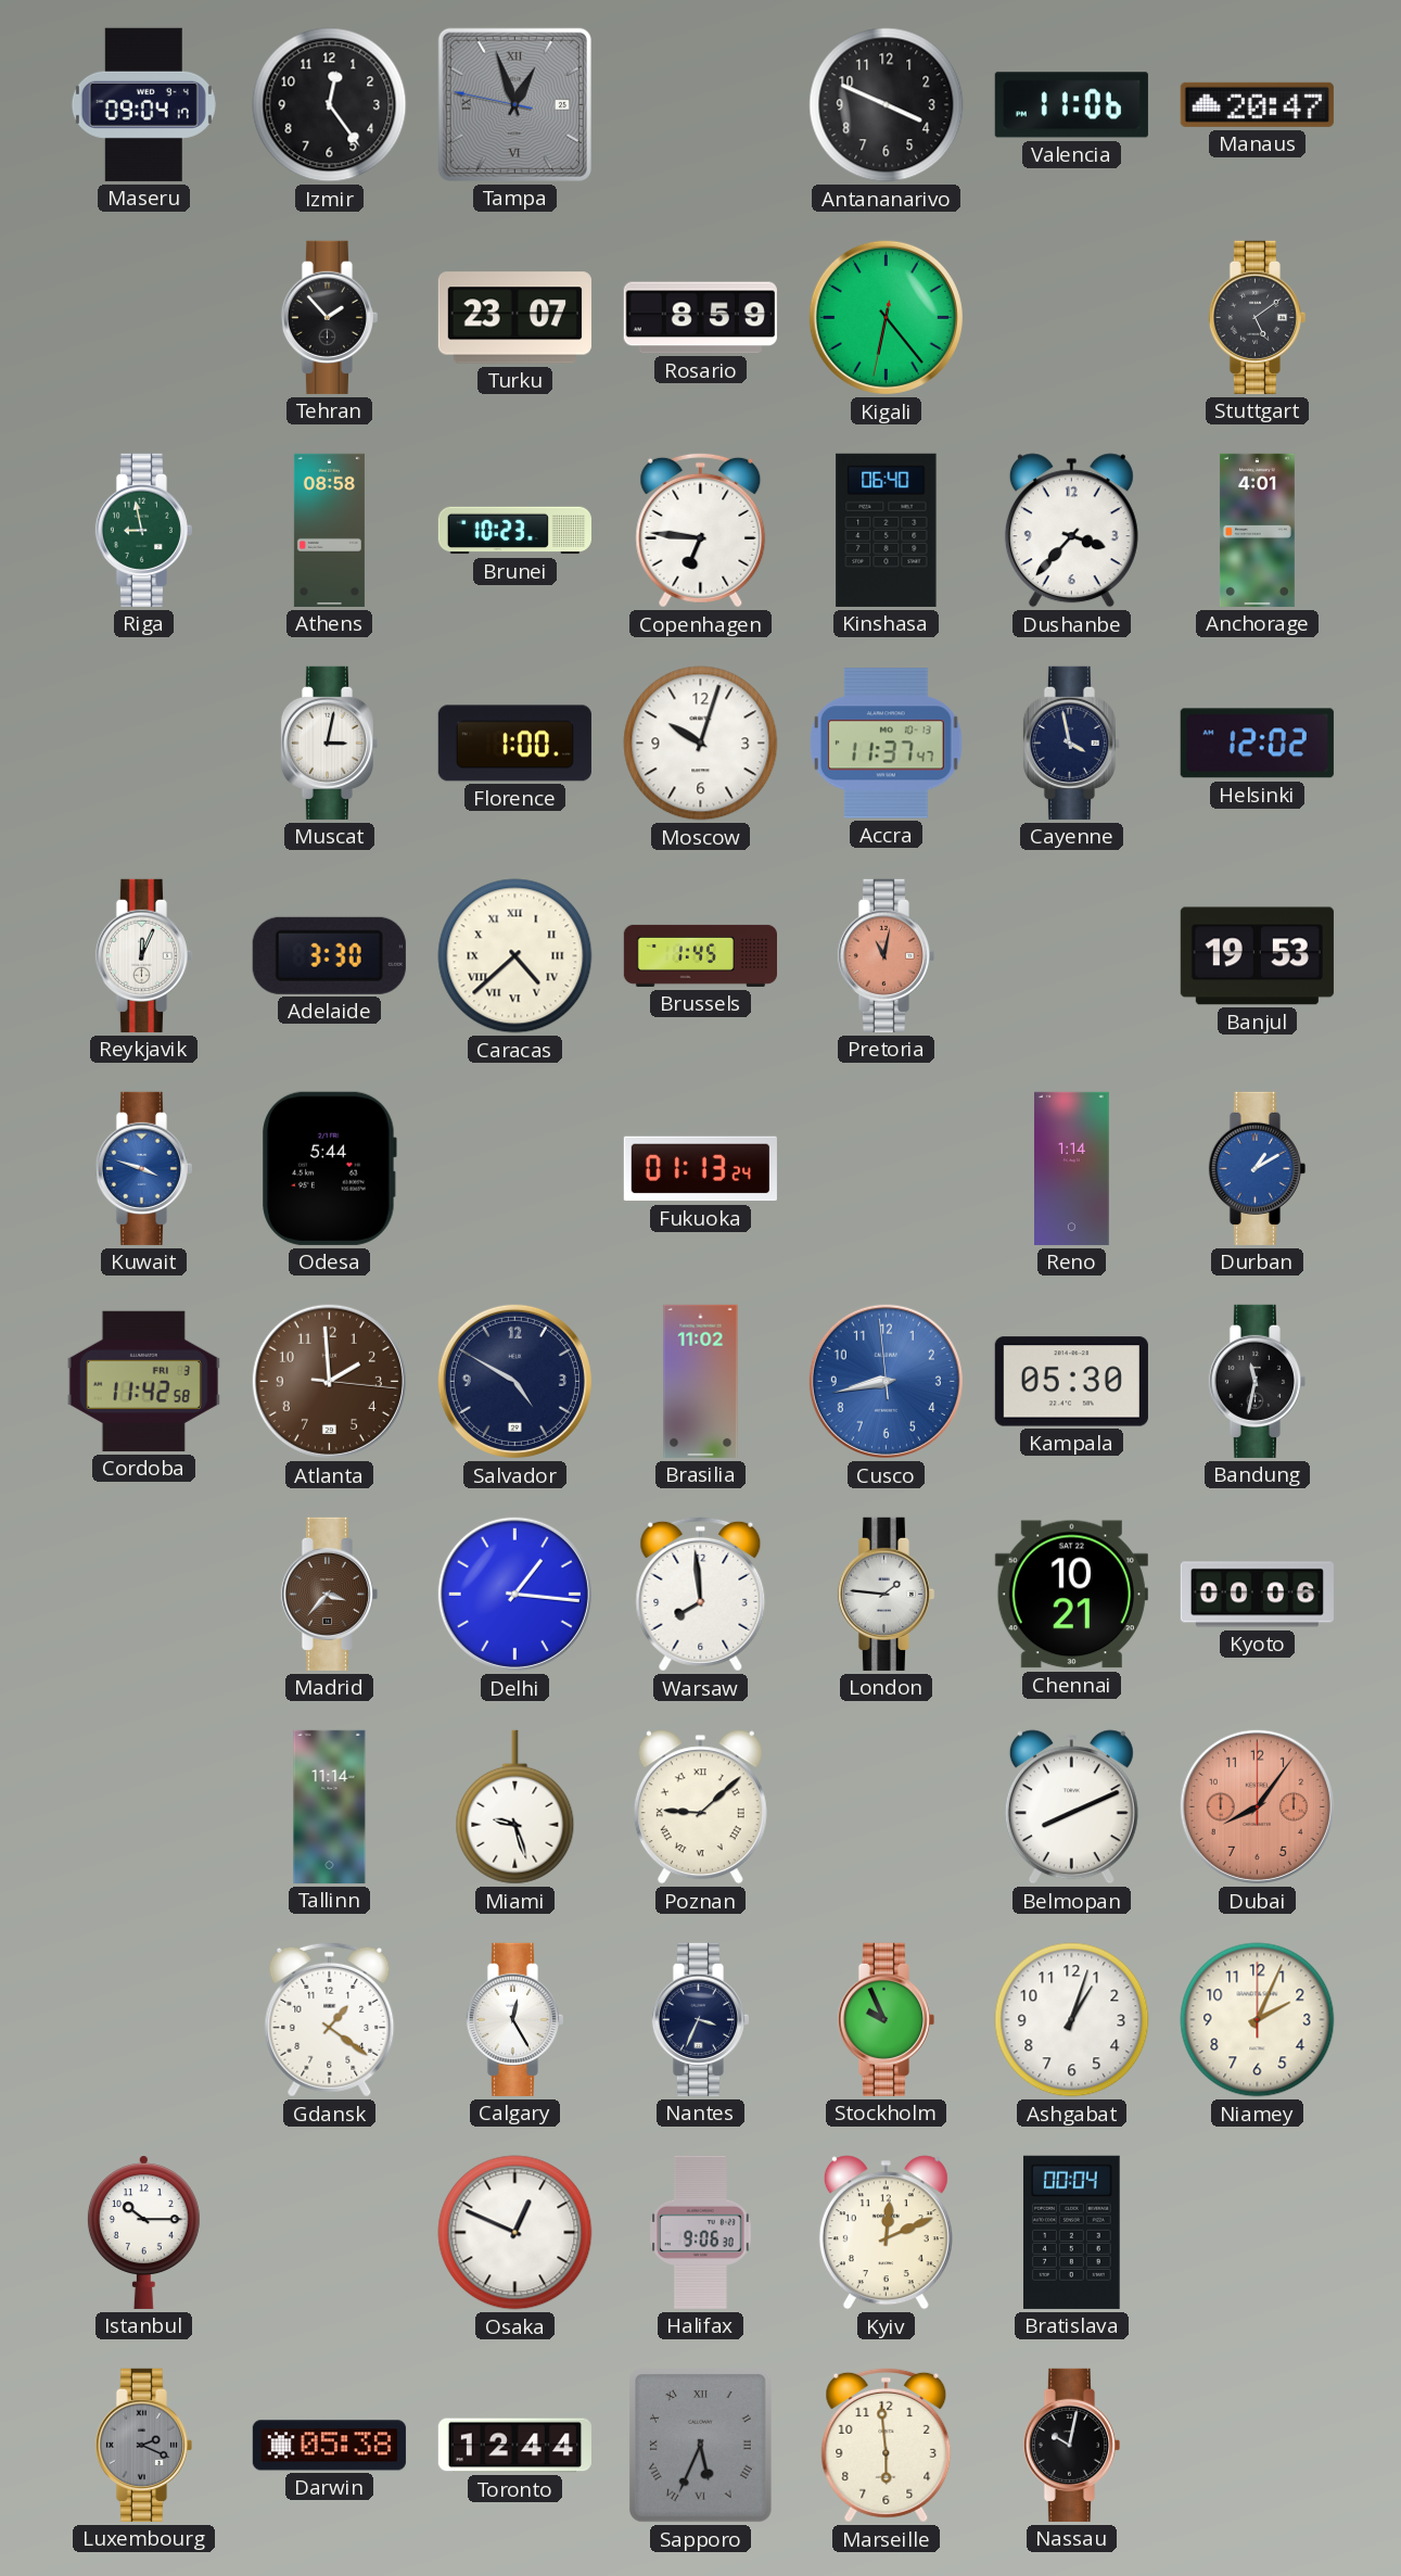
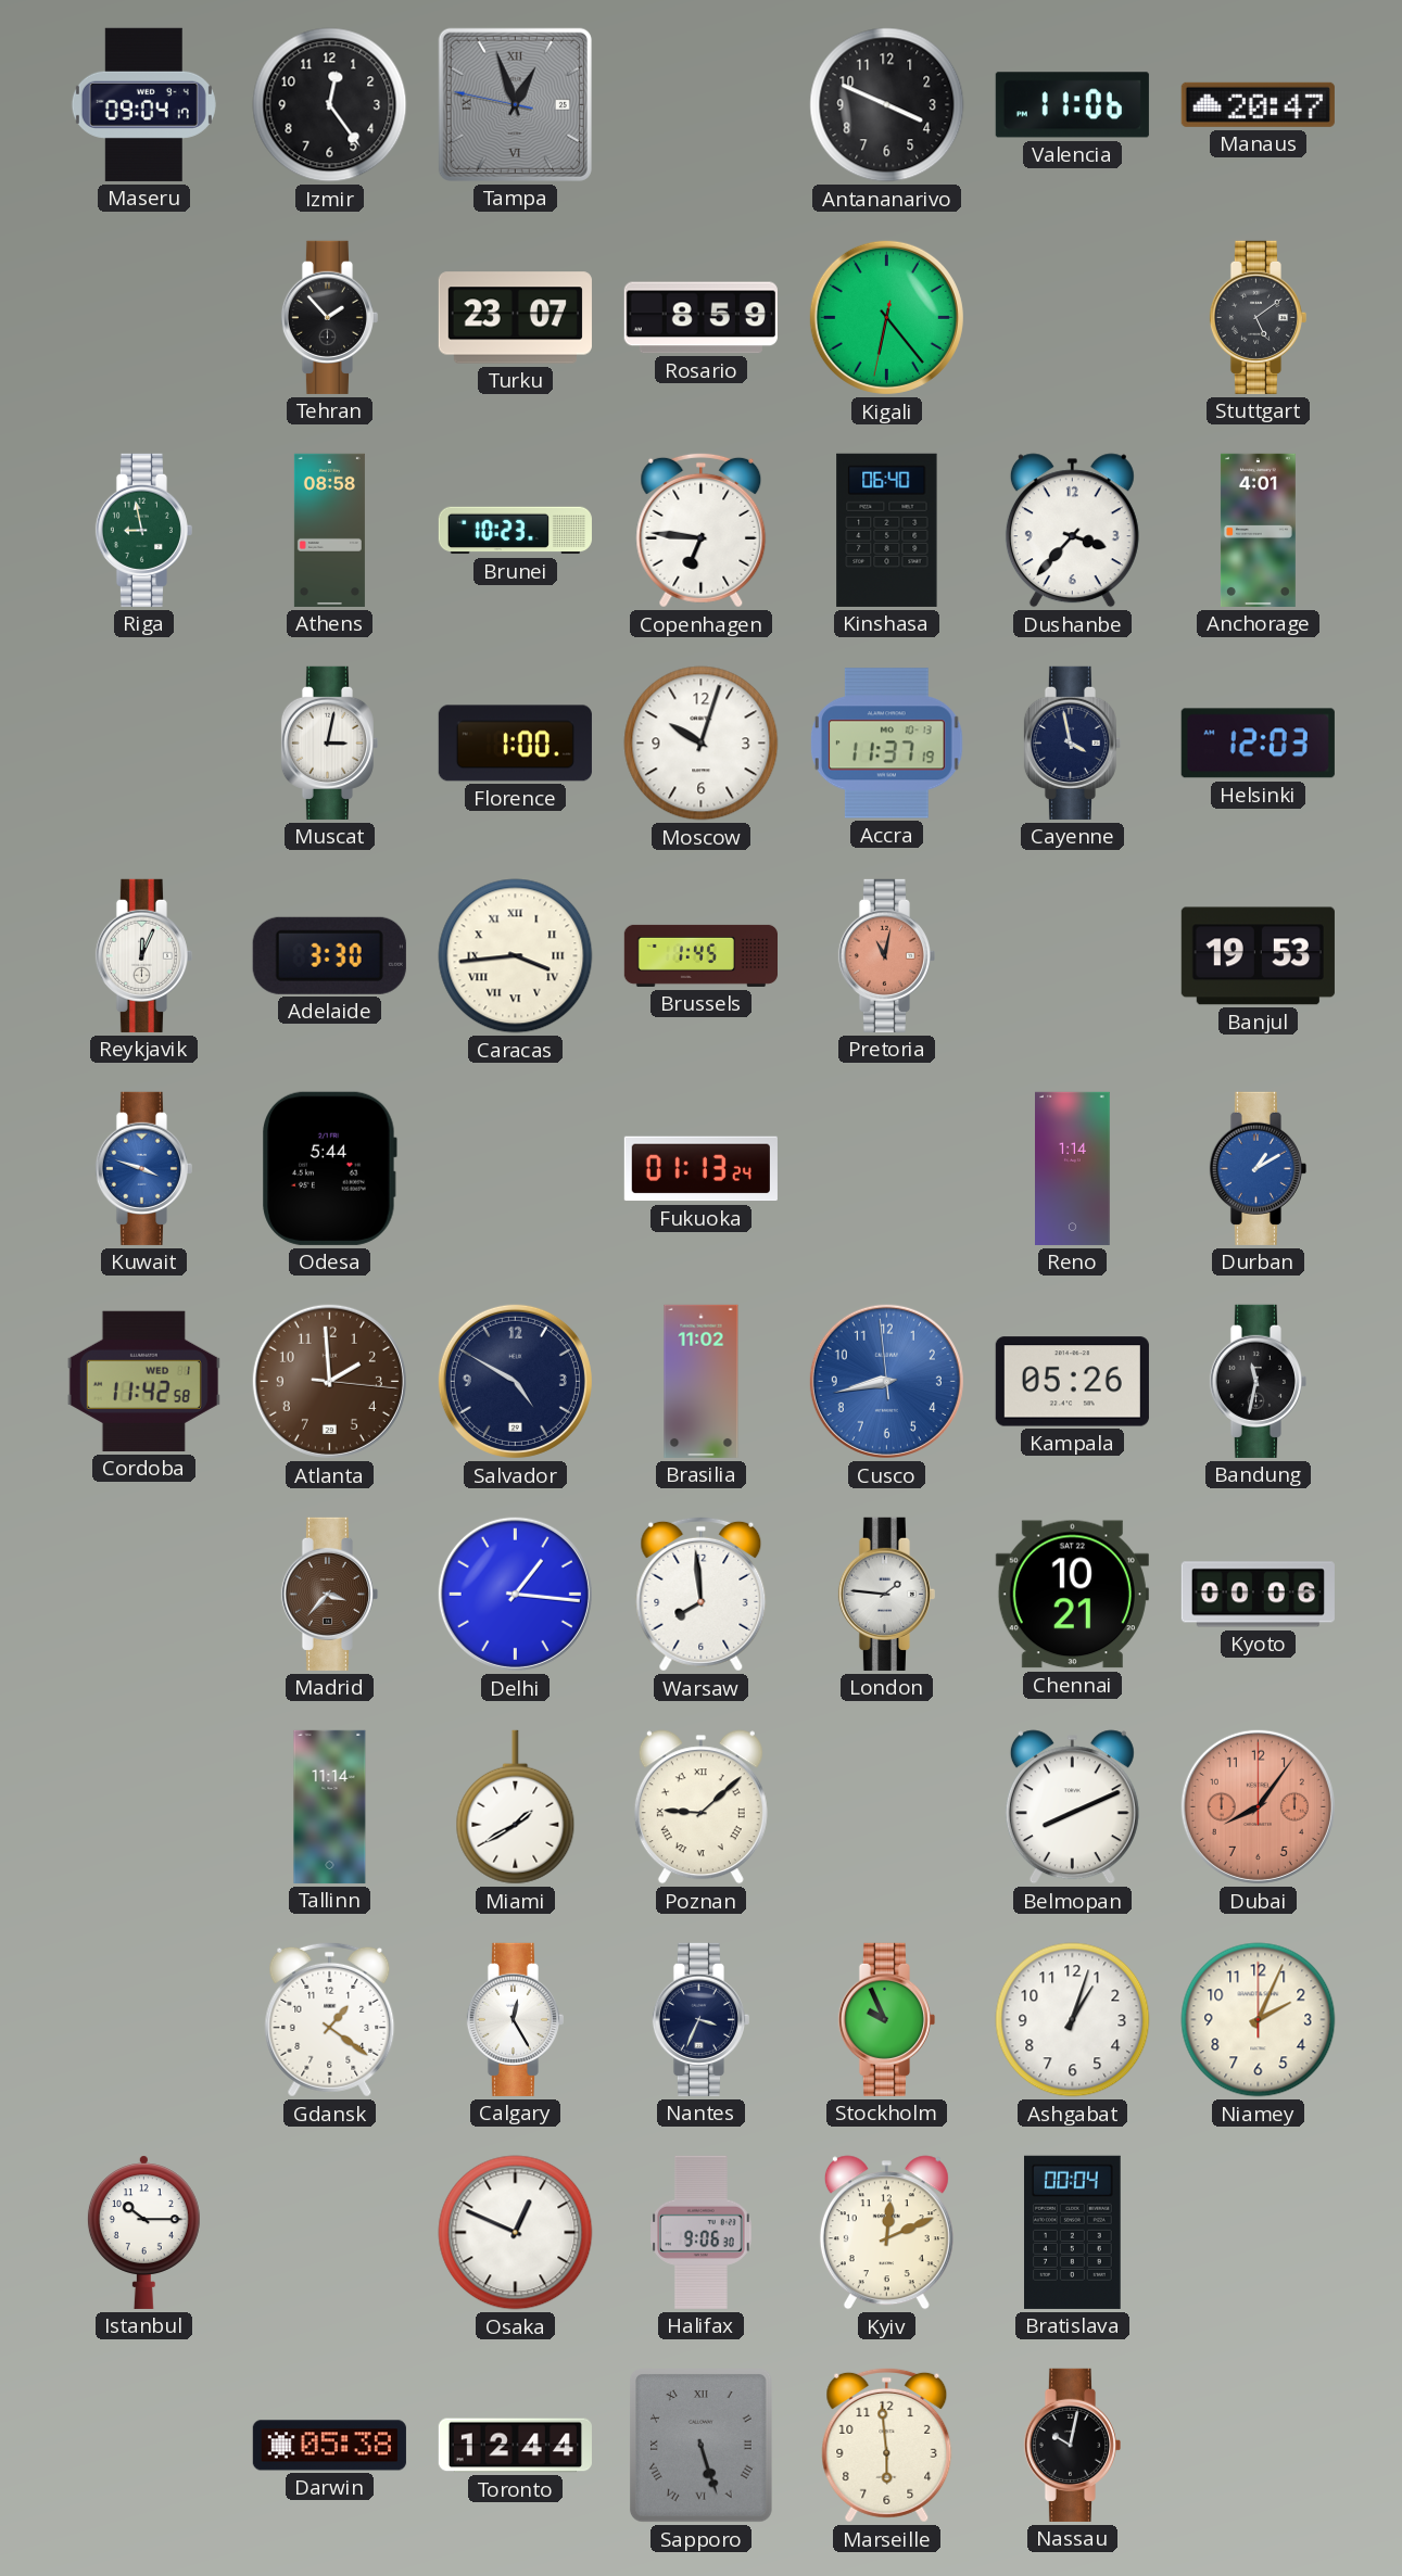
Accra: 11:37:47 -> 11:37:19
Helsinki: 12:02 -> 12:03
Caracas: 4:38 -> 3:44
Cordoba date: FRI 3 -> WED 1
Kampala: 05:30 -> 05:26
Miami: 9:27 -> 1:40
Luxembourg: 2:19 -> none
Sapporo: 5:34 -> 5:27
